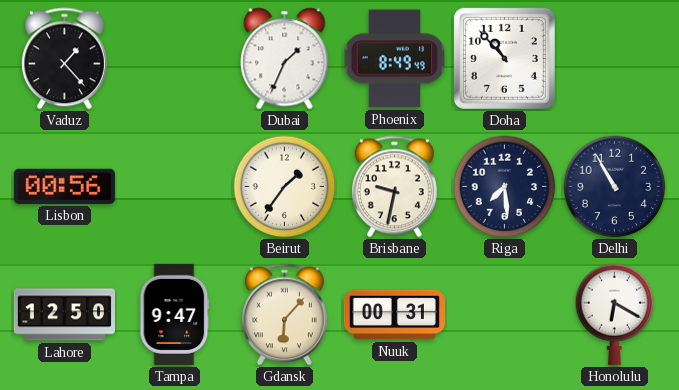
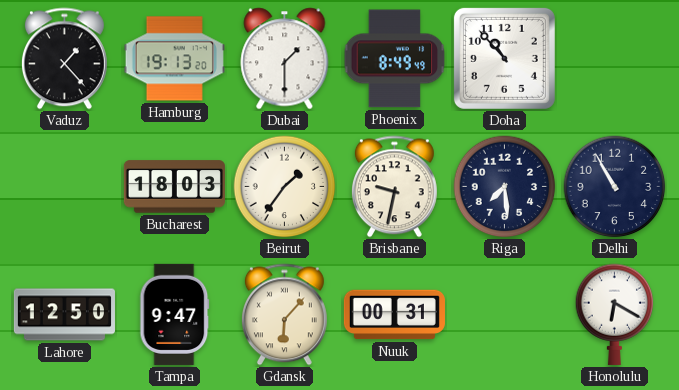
Hamburg: none -> 19:13
Dubai: 1:34 -> 1:30
Lisbon: 00:56 -> none
Bucharest: none -> 18:03
